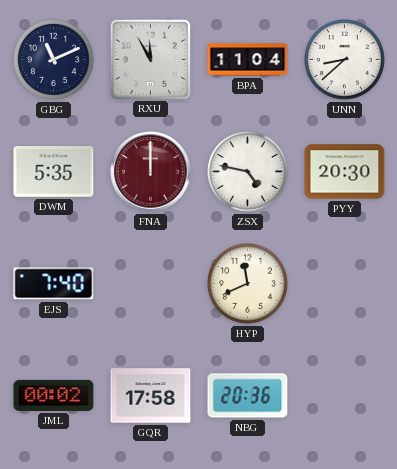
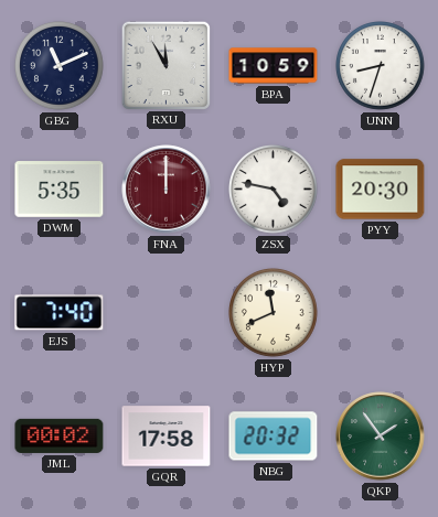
BPA: 11:04 -> 10:59
UNN: 8:38 -> 8:33
NBG: 20:36 -> 20:32
QKP: none -> 1:54
